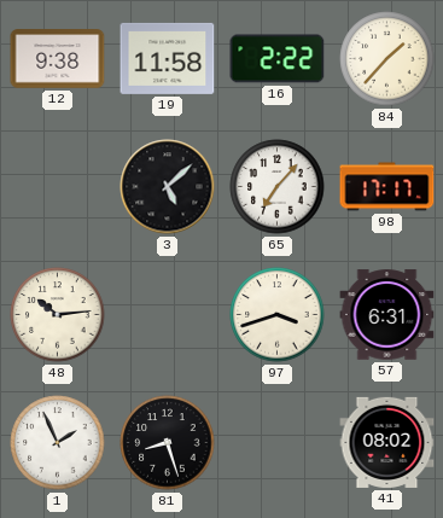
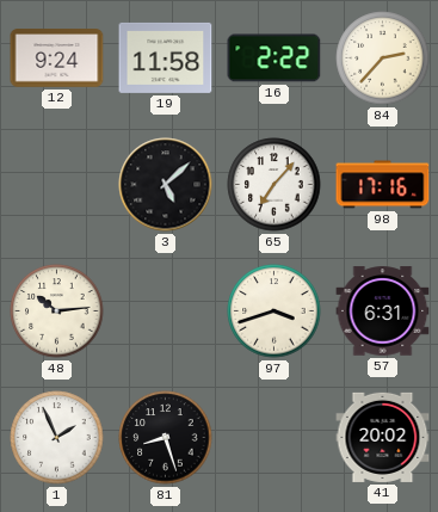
12: 9:38 -> 9:24
84: 1:37 -> 2:37
98: 17:17 -> 17:16
41: 08:02 -> 20:02
